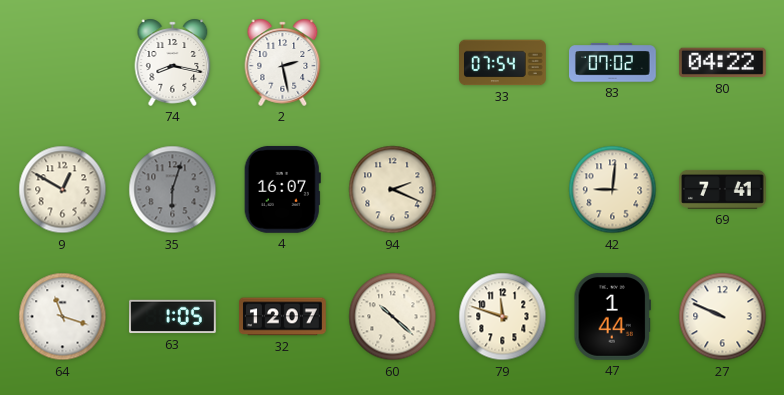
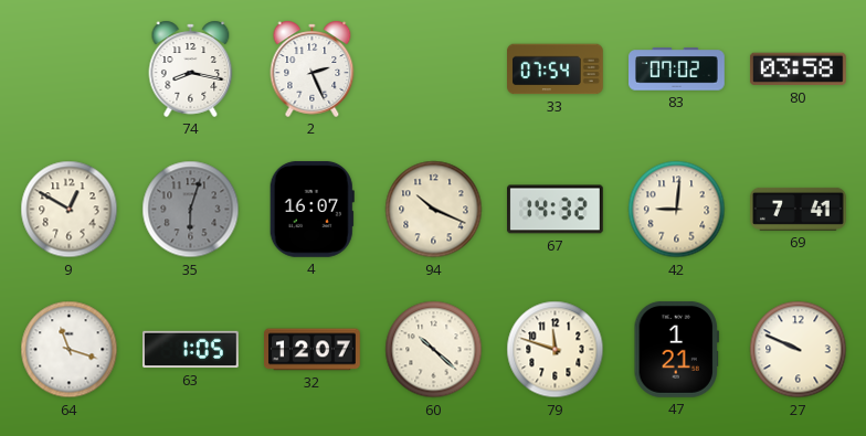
2: 2:28 -> 2:26
80: 04:22 -> 03:58
94: 2:19 -> 10:19
67: none -> 14:32
47: 1:44 -> 1:21
